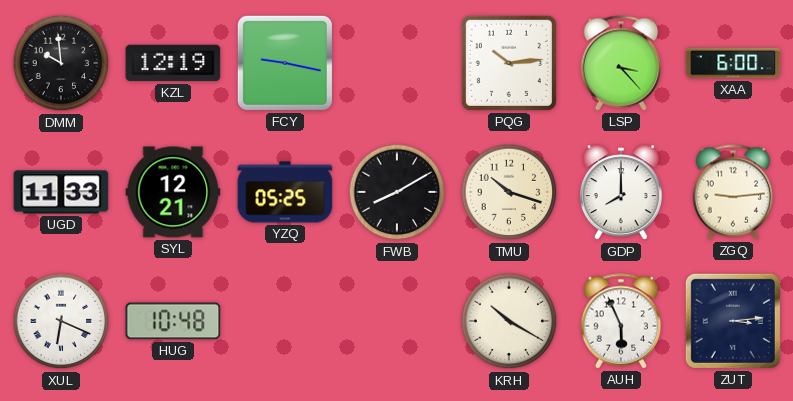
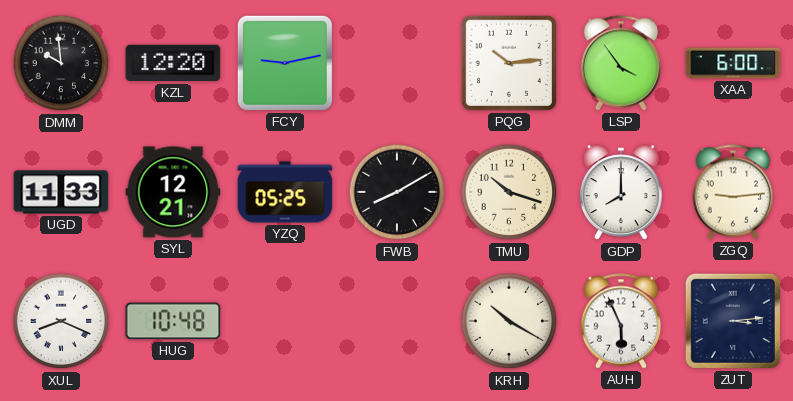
KZL: 12:19 -> 12:20
FCY: 9:17 -> 9:13
LSP: 3:23 -> 3:54
XUL: 6:19 -> 8:19
